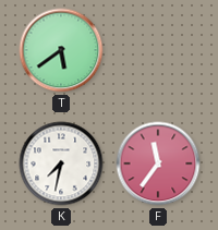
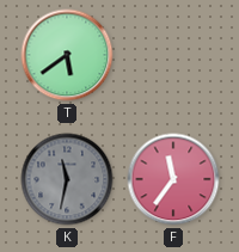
K: 7:32 -> 11:32
K dial: white -> grey
